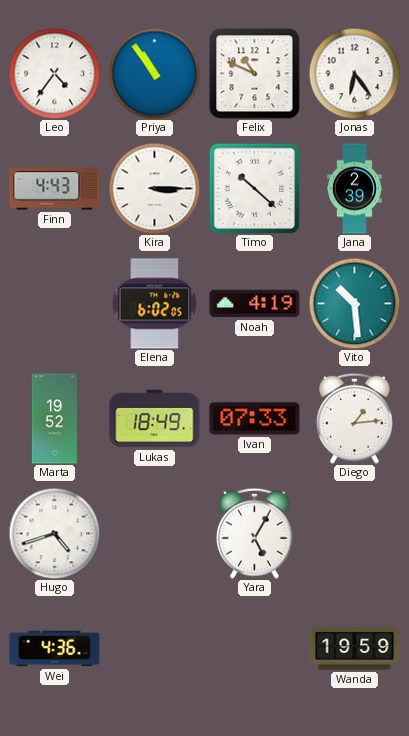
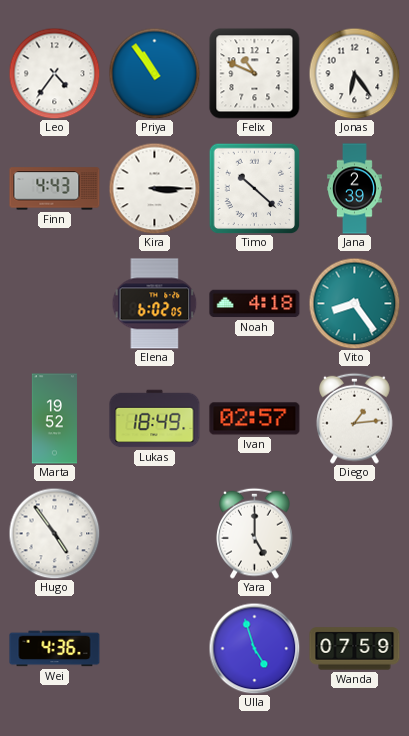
Noah: 4:19 -> 4:18
Vito: 10:29 -> 8:24
Ivan: 07:33 -> 02:57
Hugo: 4:42 -> 4:54
Yara: 5:05 -> 5:00
Ulla: none -> 4:57
Wanda: 19:59 -> 07:59
